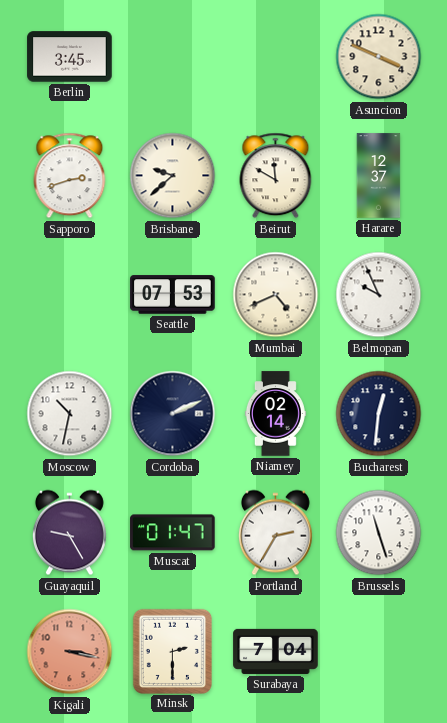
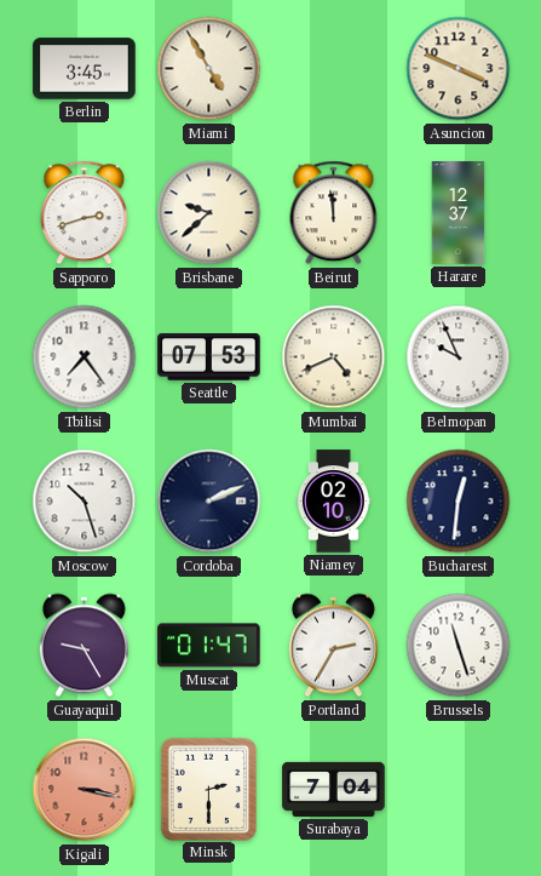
Miami: none -> 4:55
Beirut: 11:50 -> 11:59
Tbilisi: none -> 7:24
Moscow: 10:32 -> 10:27
Niamey: 02:14 -> 02:10
